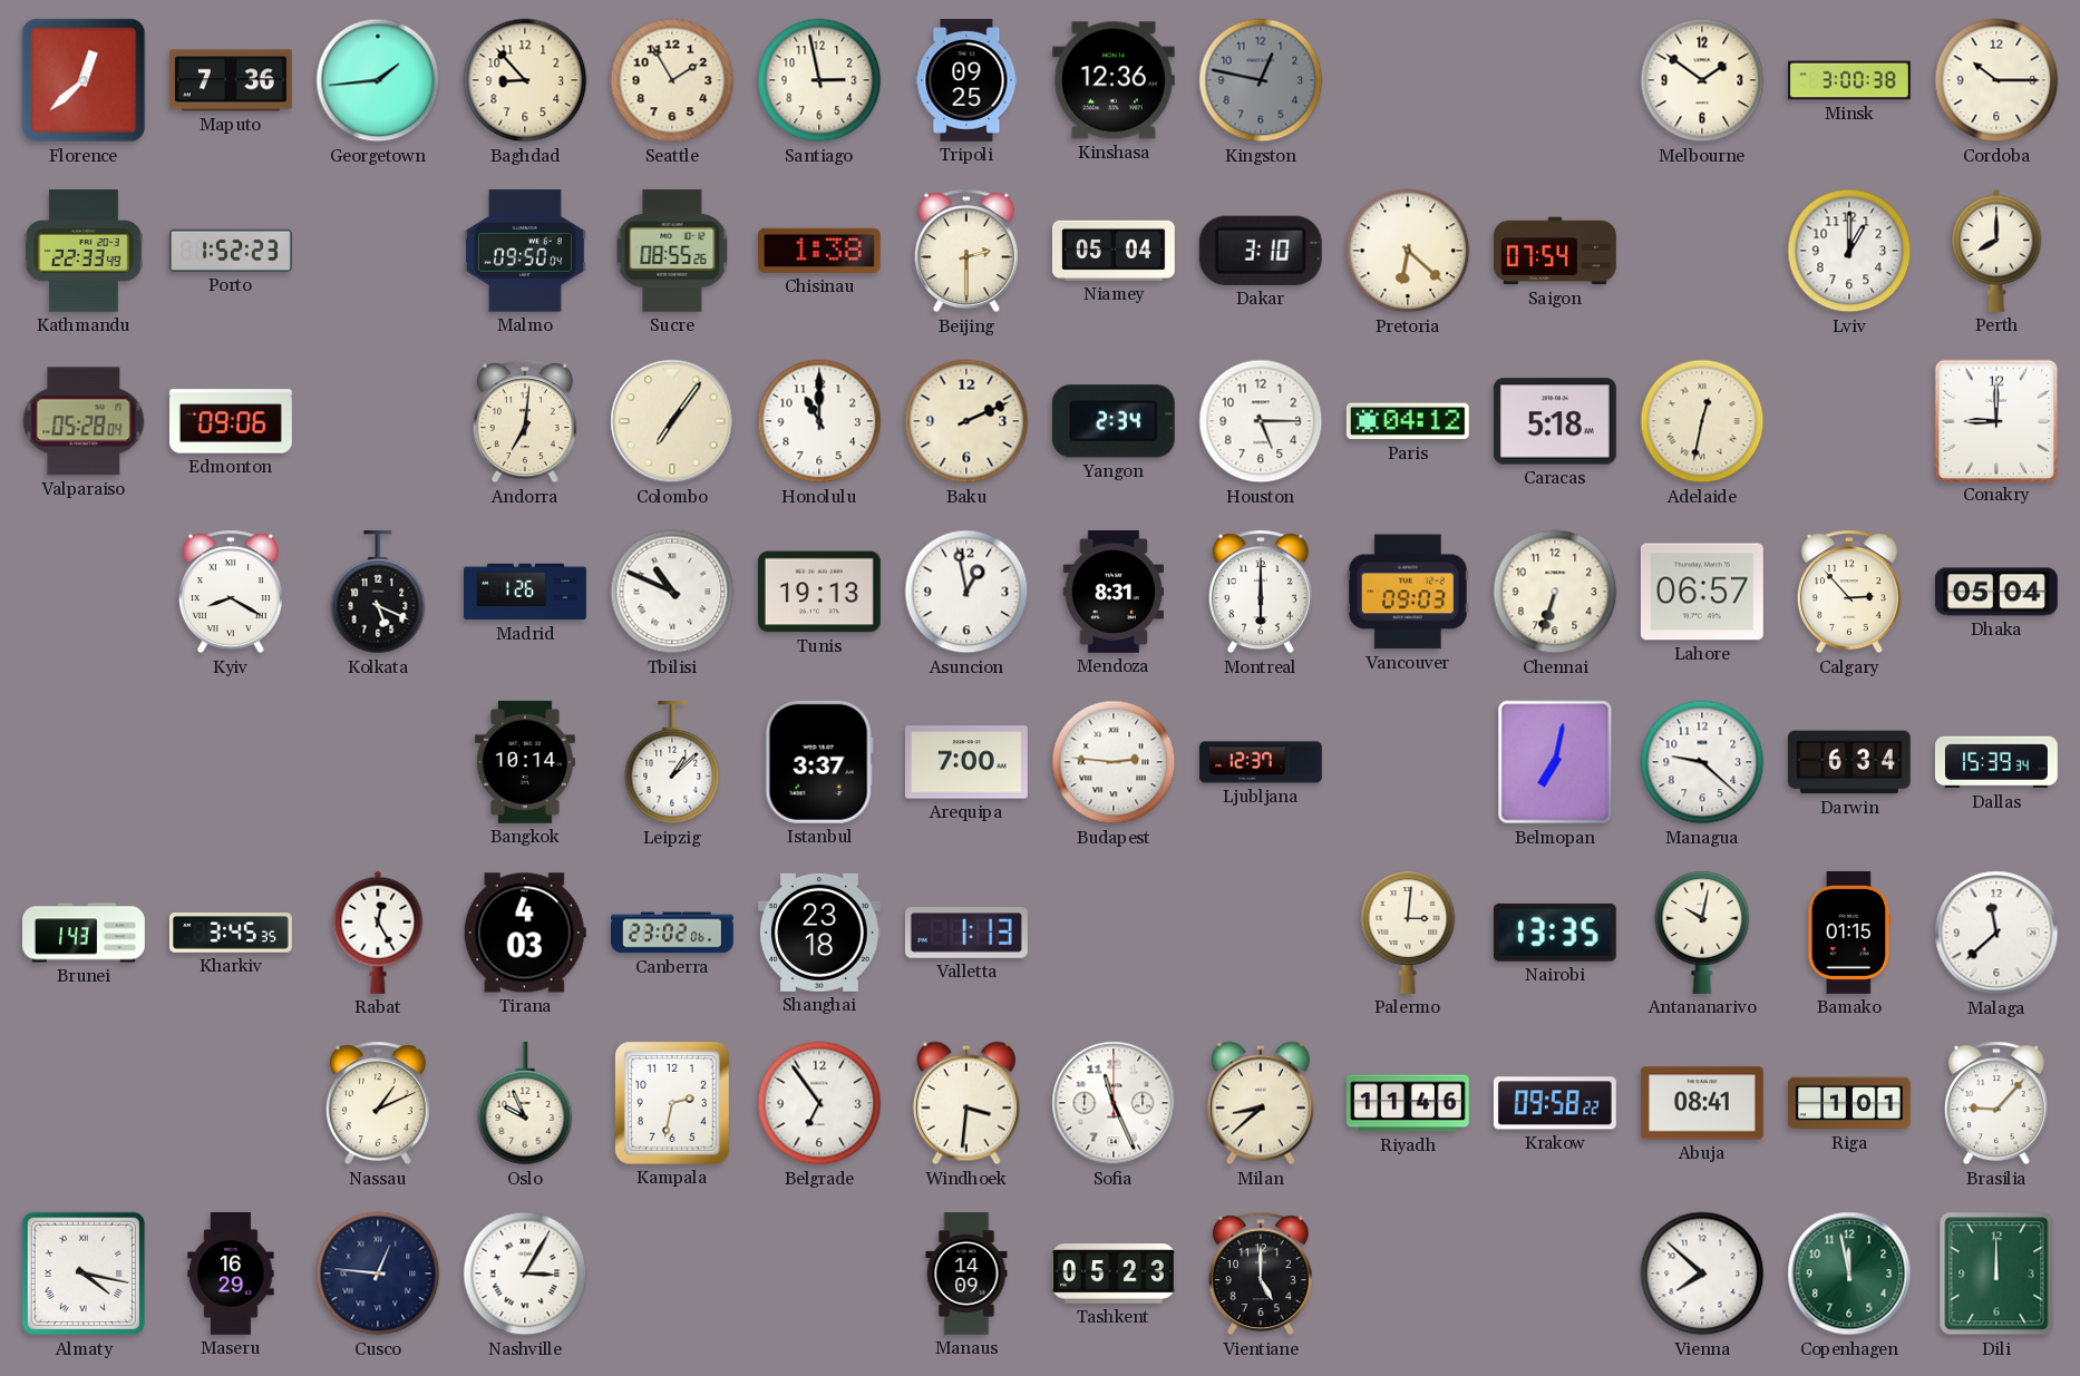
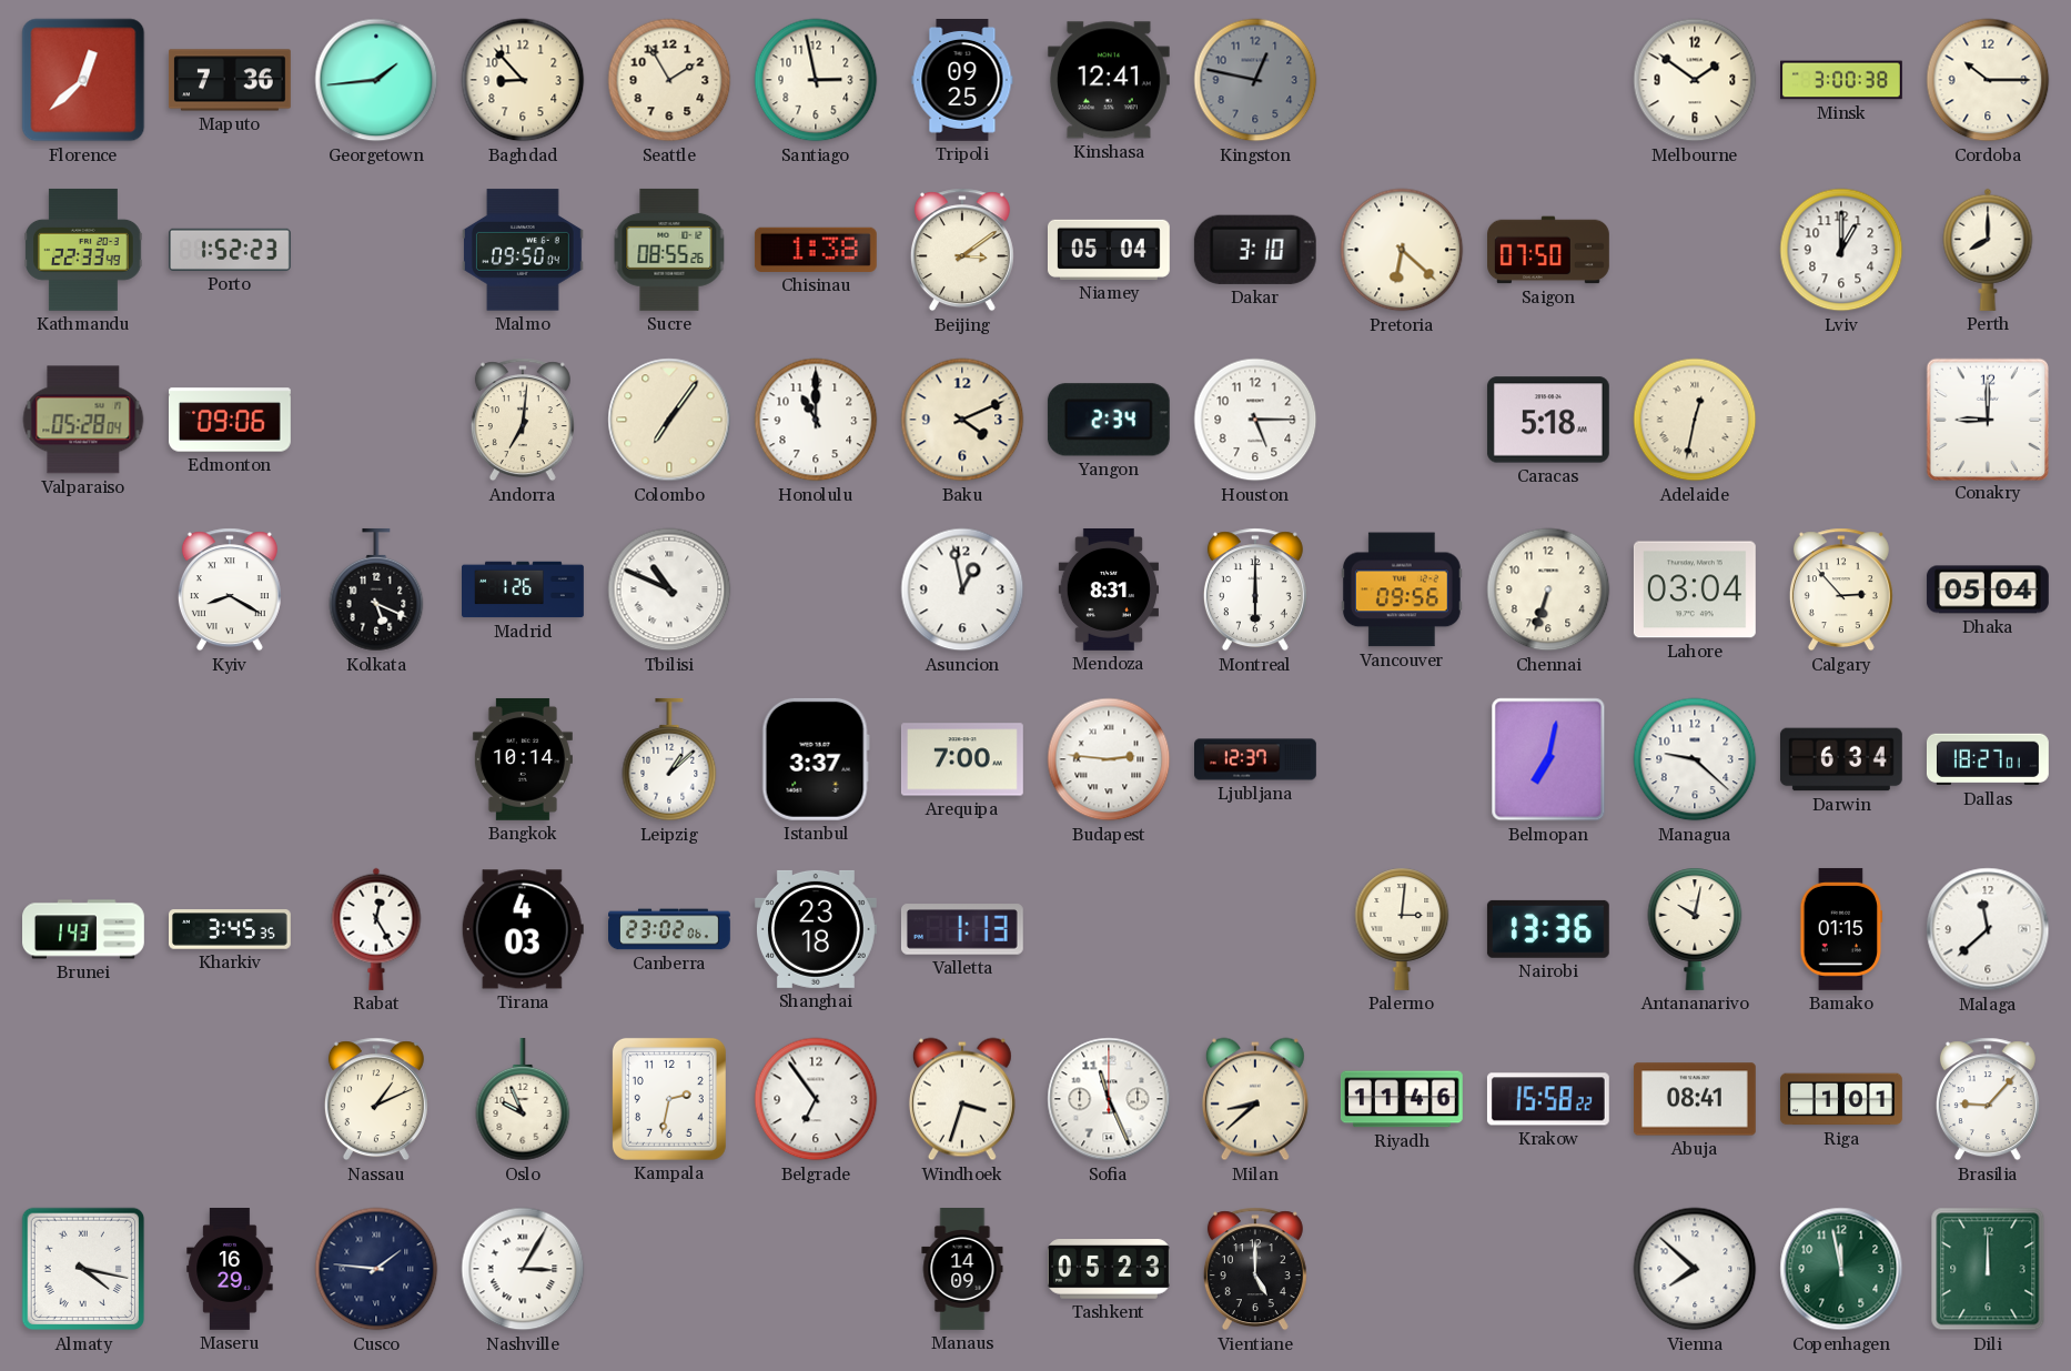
Kinshasa: 12:36 -> 12:41
Beijing: 2:30 -> 3:09
Saigon: 07:54 -> 07:50
Baku: 2:11 -> 4:11
Paris: 04:12 -> none
Tunis: 19:13 -> none
Vancouver: 09:03 -> 09:56
Lahore: 06:57 -> 03:04
Dallas: 15:39 -> 18:27
Nairobi: 13:35 -> 13:36
Windhoek: 3:31 -> 3:33
Krakow: 09:58 -> 15:58
Cusco: 12:46 -> 1:46
